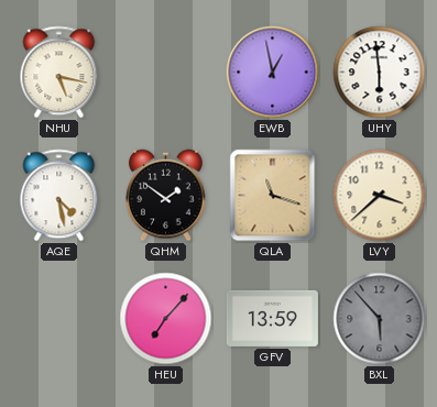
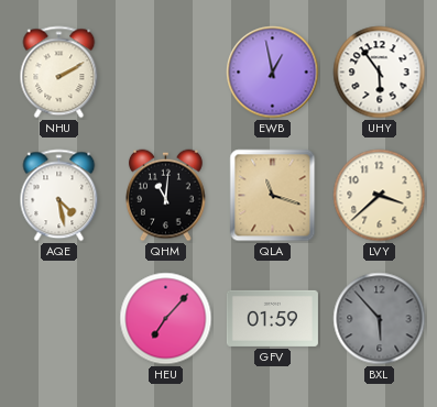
NHU: 5:17 -> 2:10
UHY: 5:59 -> 5:54
QHM: 1:51 -> 11:01
GFV: 13:59 -> 01:59
